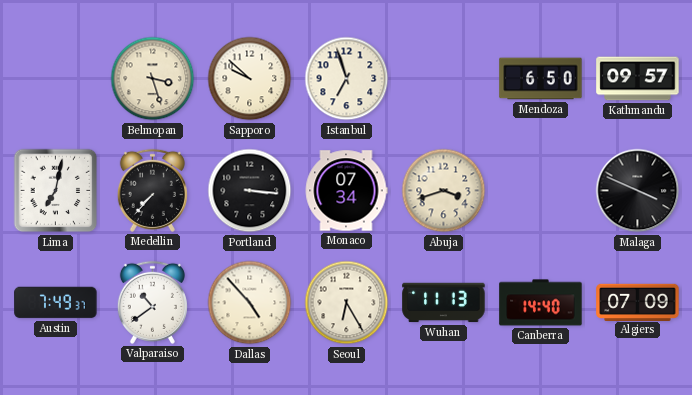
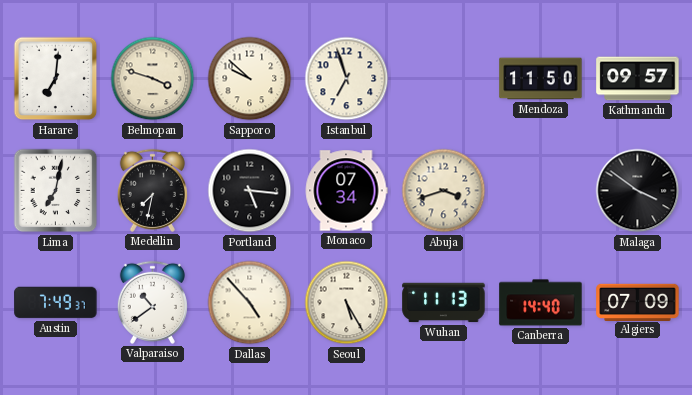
Harare: none -> 7:01
Belmopan: 3:27 -> 3:48
Mendoza: 6:50 -> 11:50
Medellin: 7:37 -> 7:32
Portland: 3:16 -> 5:16
Malaga: 3:49 -> 3:51
Seoul: 6:25 -> 5:25
